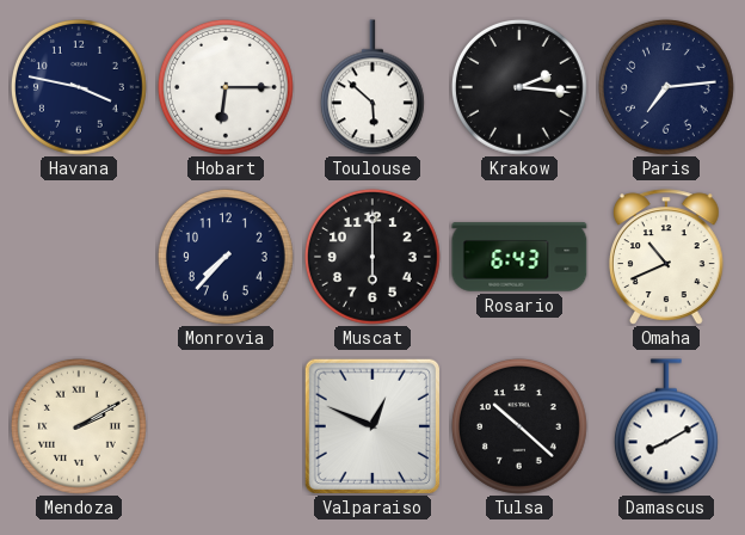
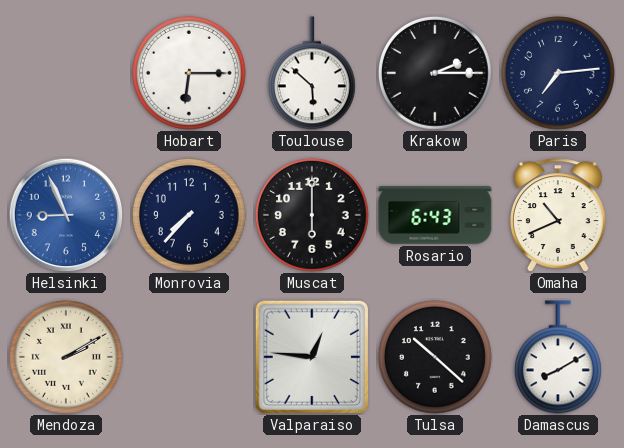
Havana: 3:47 -> none
Krakow: 2:16 -> 2:15
Helsinki: none -> 8:56
Valparaiso: 12:49 -> 12:46
